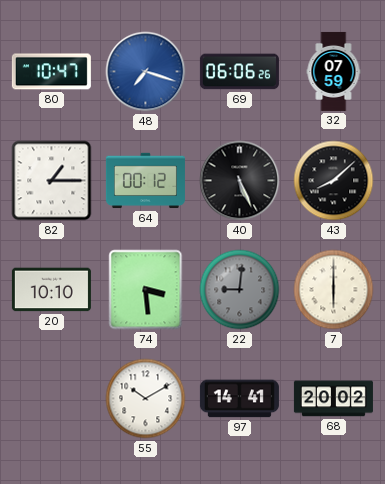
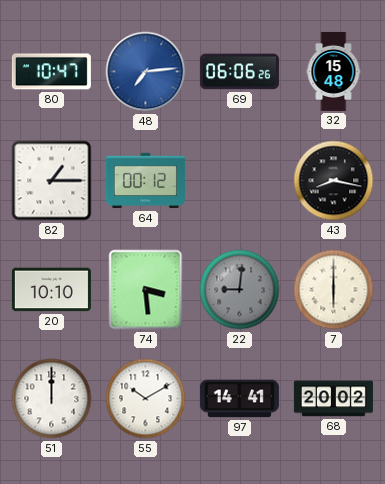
48: 7:18 -> 7:14
32: 07:59 -> 15:48
40: 5:26 -> none
43: 8:08 -> 8:17
51: none -> 12:00
